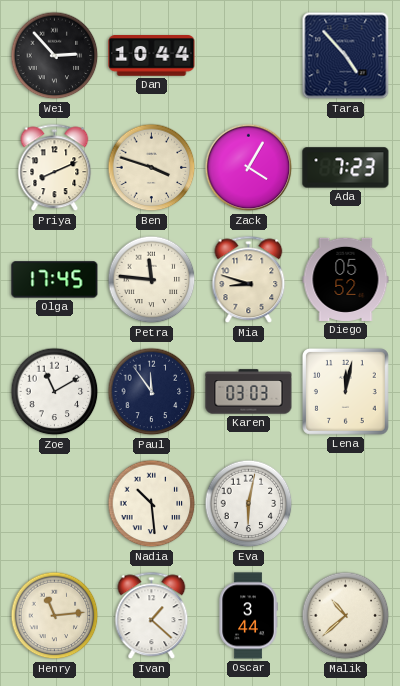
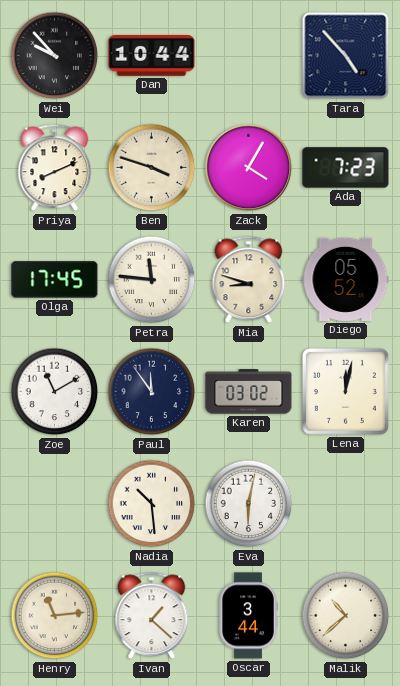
Wei: 2:53 -> 9:53
Karen: 03:03 -> 03:02
